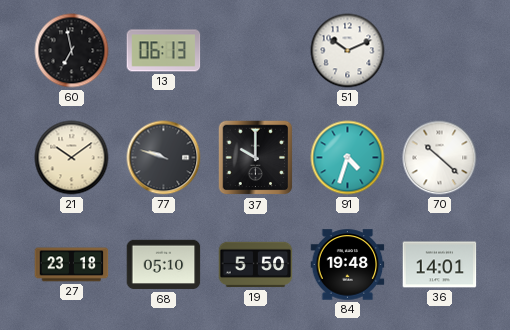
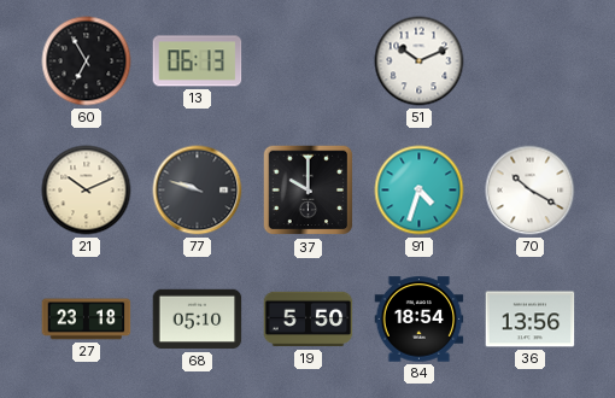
60: 6:58 -> 6:55
21: 10:09 -> 10:11
70: 10:22 -> 10:20
84: 19:48 -> 18:54
36: 14:01 -> 13:56
